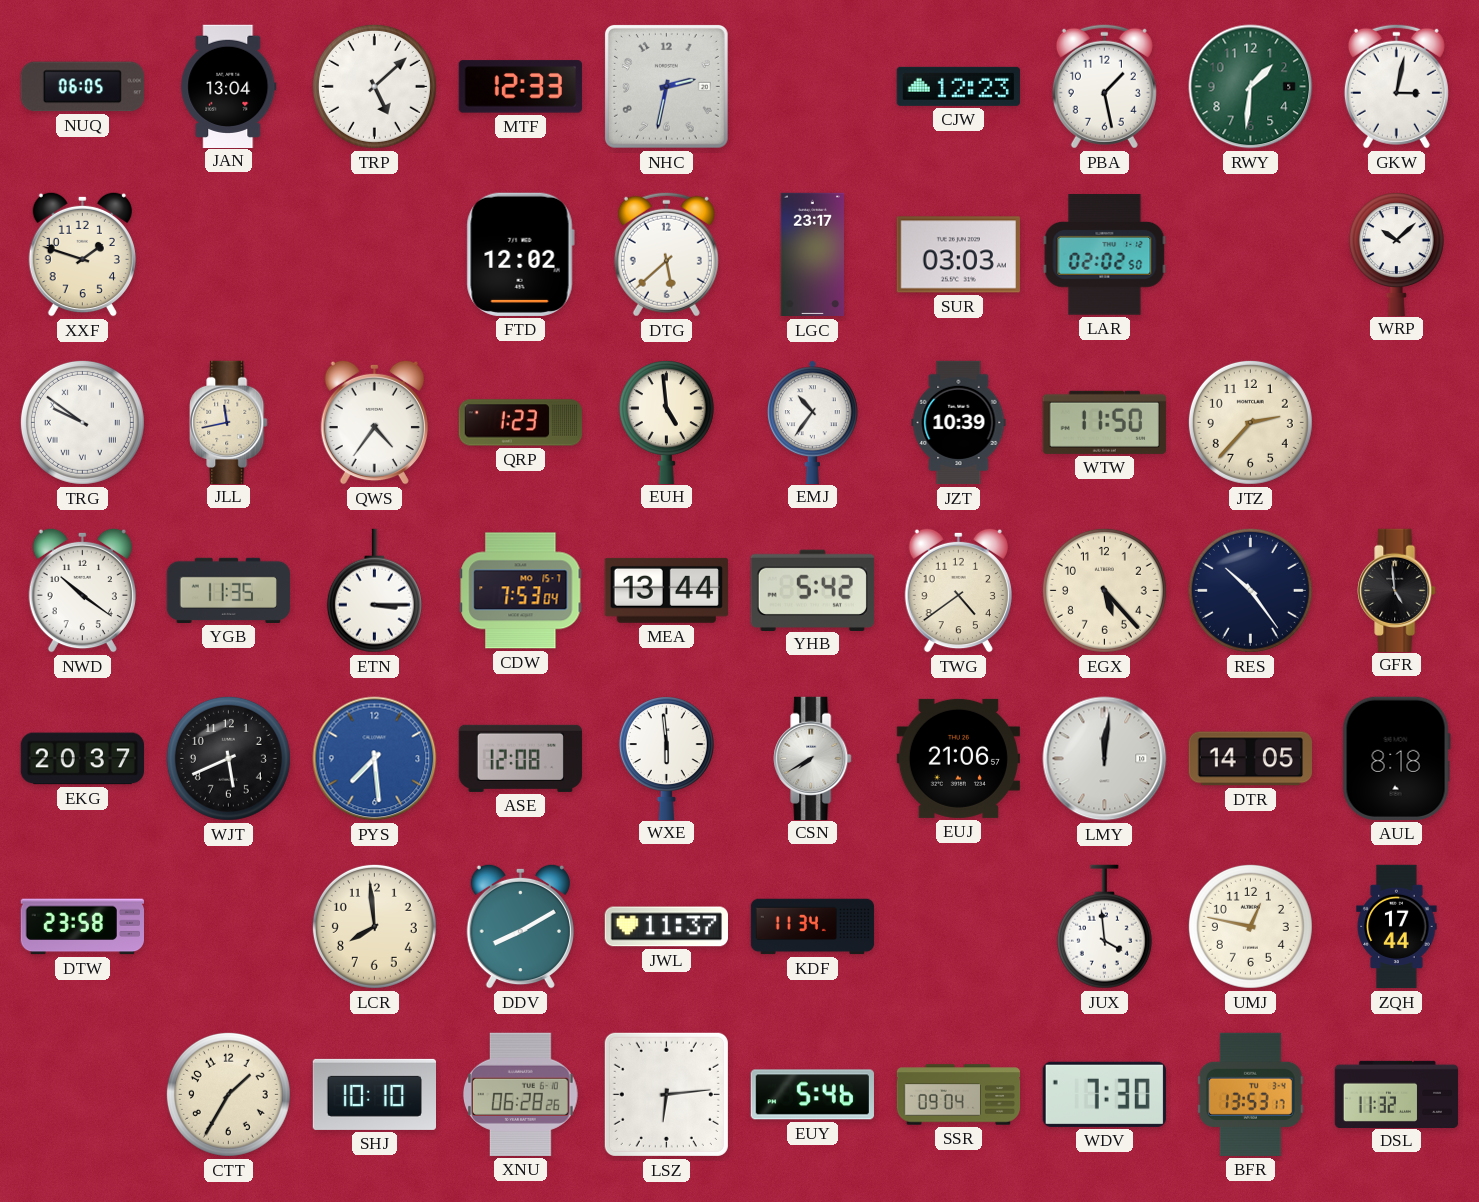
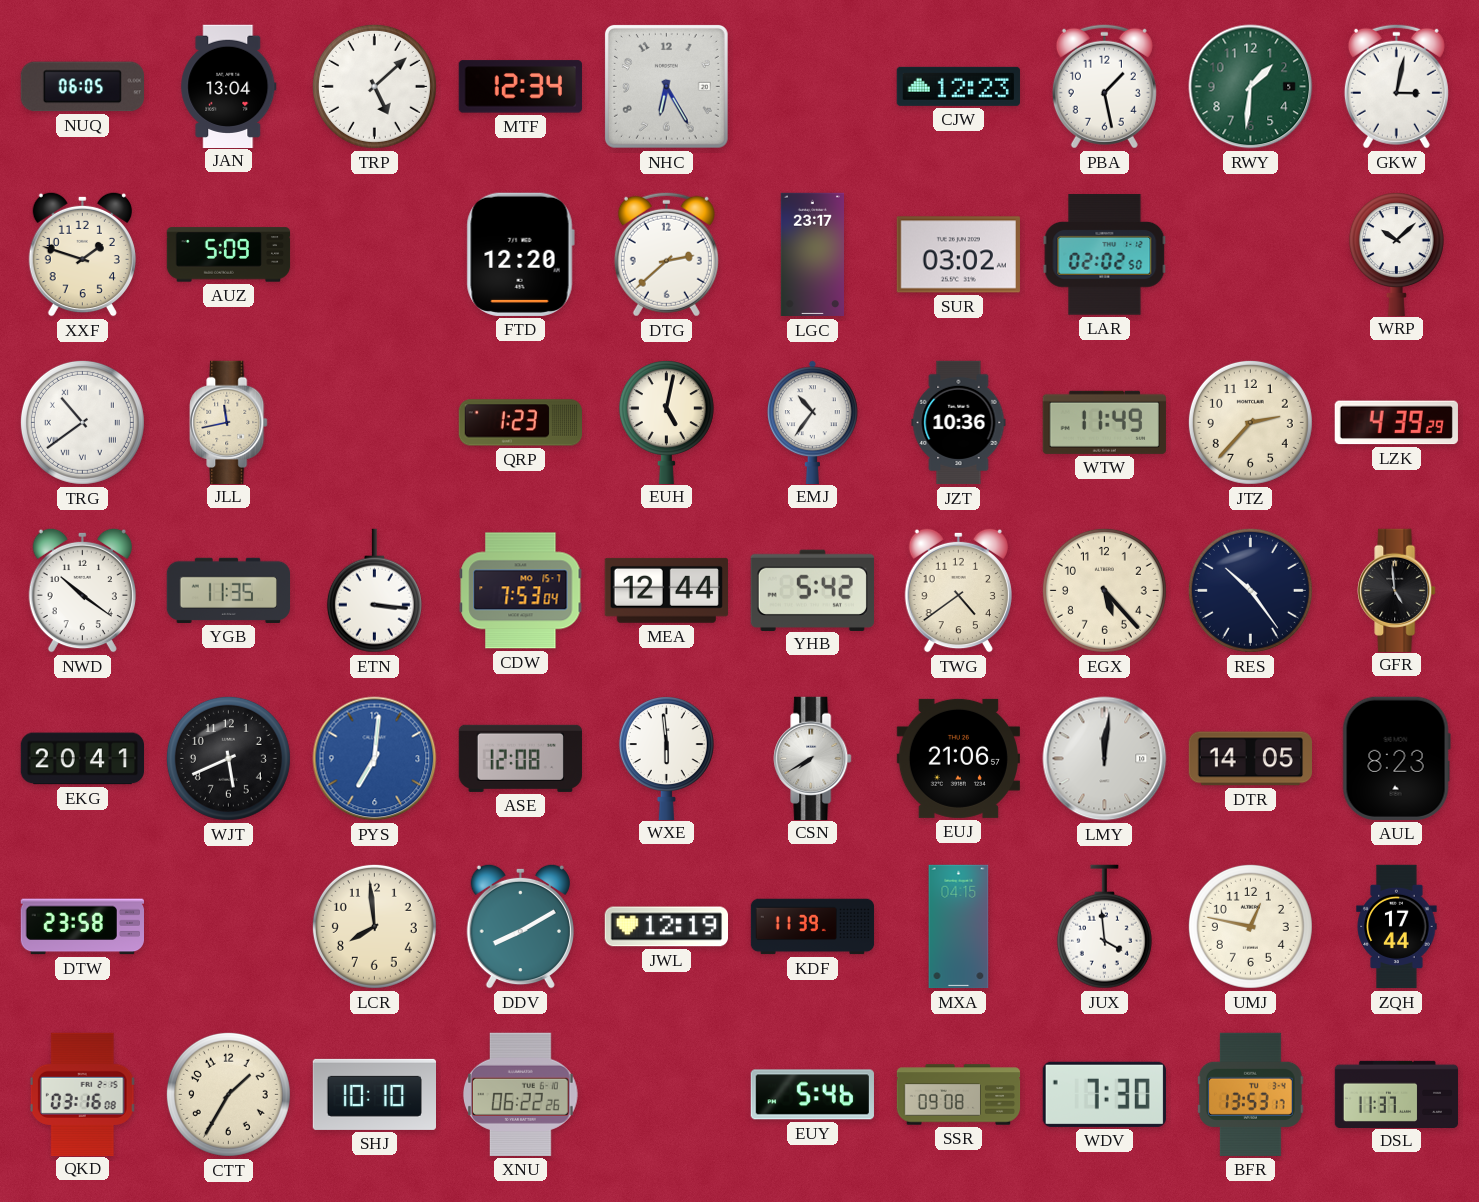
MTF: 12:33 -> 12:34
NHC: 2:32 -> 6:25
AUZ: none -> 5:09
FTD: 12:02 -> 12:20
DTG: 5:38 -> 2:38
SUR: 03:03 -> 03:02
TRG: 9:51 -> 10:39
QWS: 4:36 -> none
EUH: 4:59 -> 5:02
JZT: 10:39 -> 10:36
WTW: 11:50 -> 11:49
LZK: none -> 4:39
ETN: 3:15 -> 3:16
MEA: 13:44 -> 12:44
EKG: 20:37 -> 20:41
PYS: 7:29 -> 7:01
AUL: 8:18 -> 8:23
JWL: 11:37 -> 12:19
KDF: 11:34 -> 11:39
MXA: none -> 04:15
QKD: none -> 03:16
XNU: 06:28 -> 06:22
LSZ: 6:14 -> none
SSR: 09:04 -> 09:08
DSL: 11:32 -> 11:37
